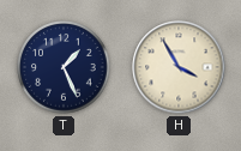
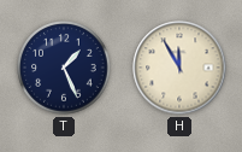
H: 3:55 -> 11:55
